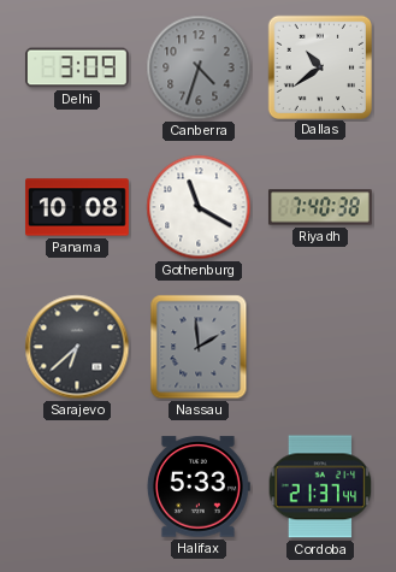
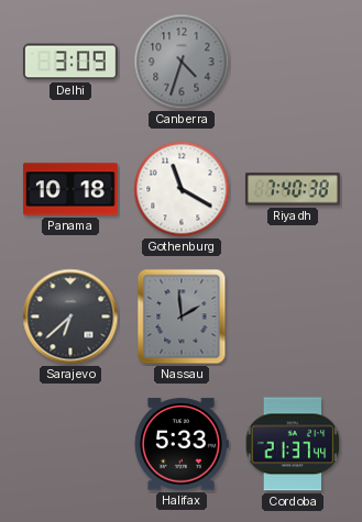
Dallas: 10:39 -> none
Panama: 10:08 -> 10:18
